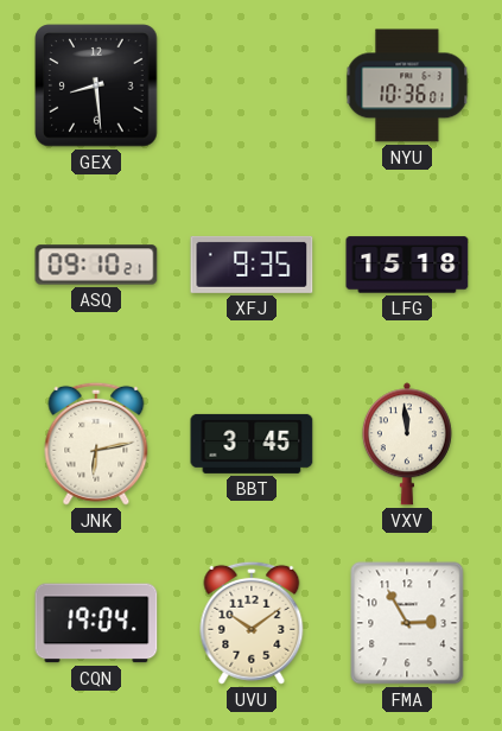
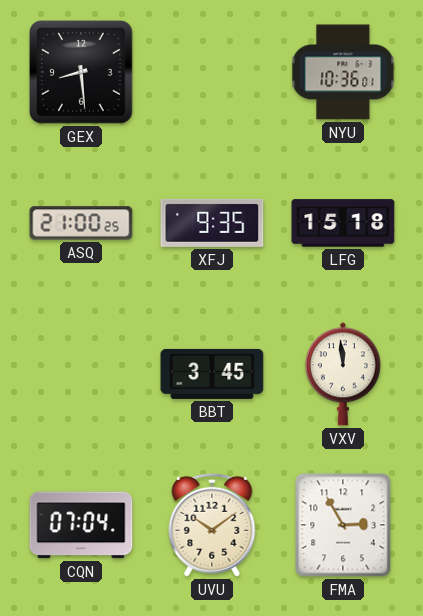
ASQ: 09:10 -> 21:00
JNK: 6:13 -> none
CQN: 19:04 -> 07:04
